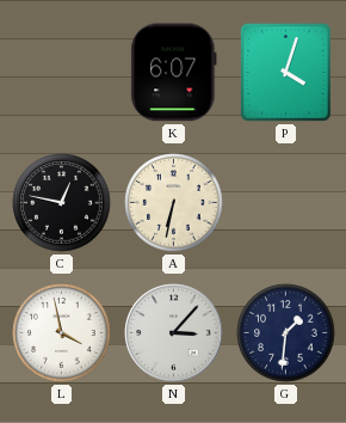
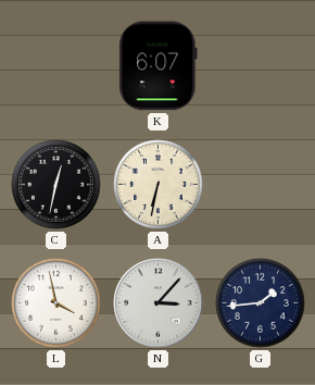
P: 4:03 -> none
C: 12:47 -> 12:32
G: 1:31 -> 1:44
